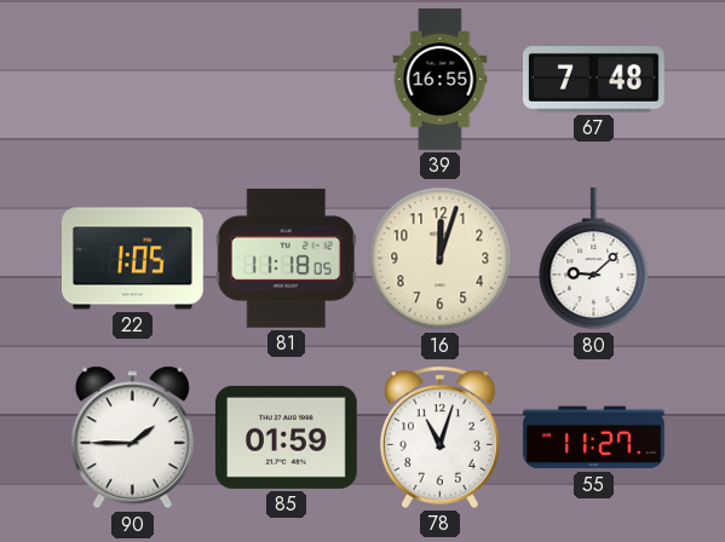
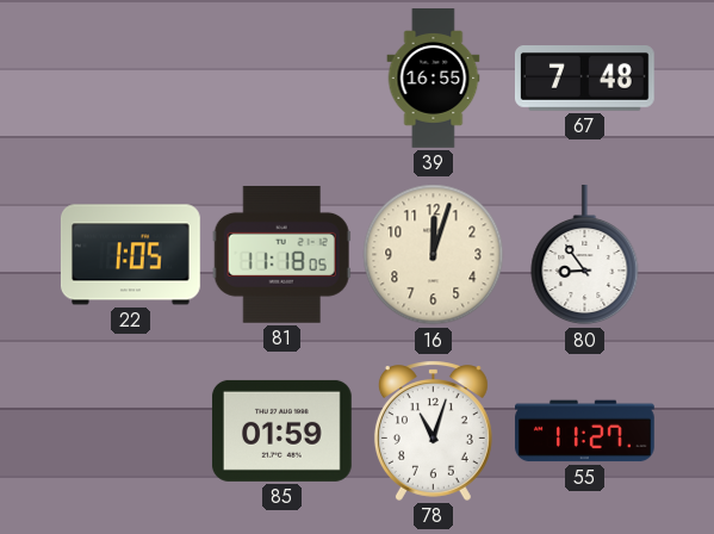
80: 9:08 -> 8:54
90: 1:45 -> none
